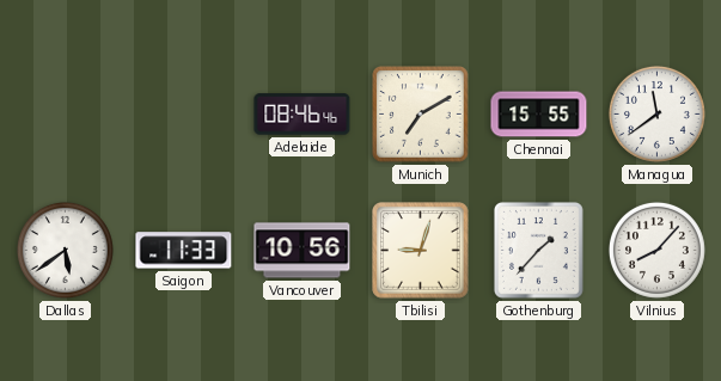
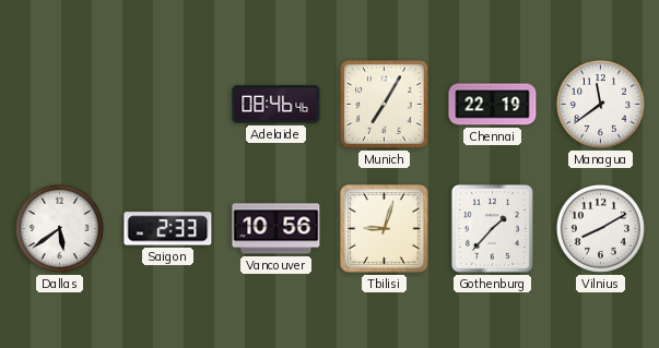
Munich: 7:10 -> 7:05
Chennai: 15:55 -> 22:19
Saigon: 11:33 -> 2:33
Vilnius: 8:07 -> 8:10
